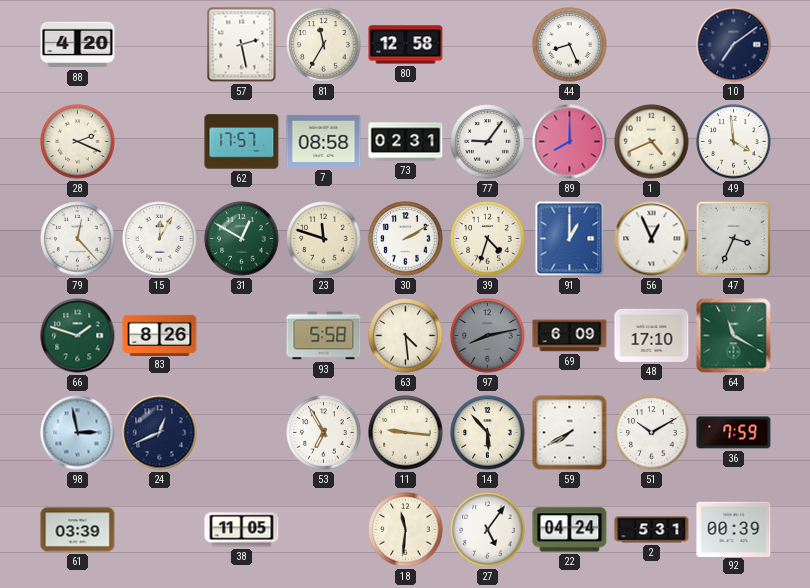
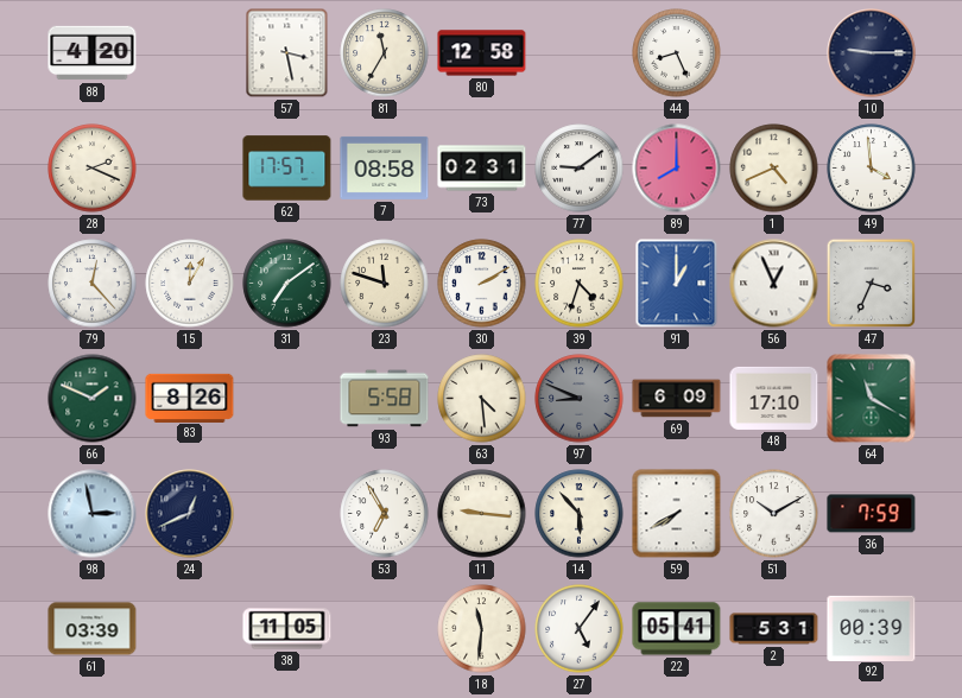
57: 2:28 -> 3:28
10: 7:09 -> 9:15
77: 9:06 -> 9:09
31: 12:50 -> 7:09
66: 1:48 -> 1:49
97: 8:13 -> 8:49
22: 04:24 -> 05:41
